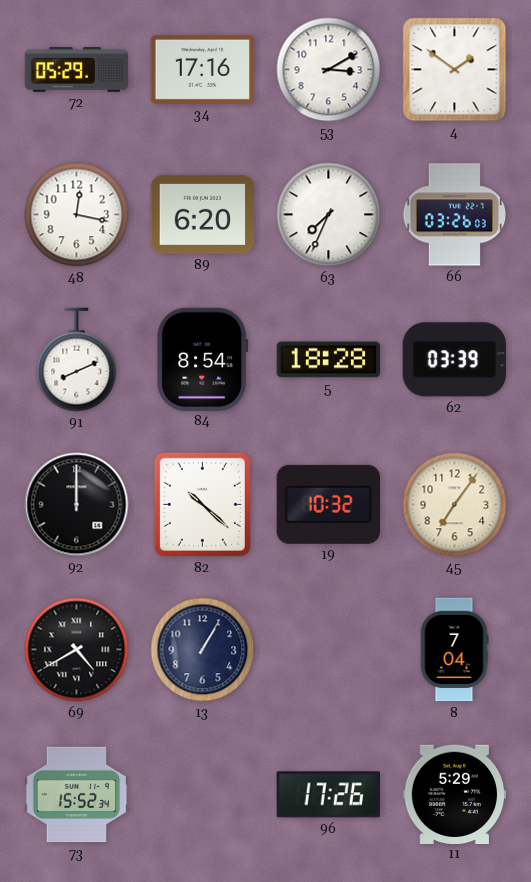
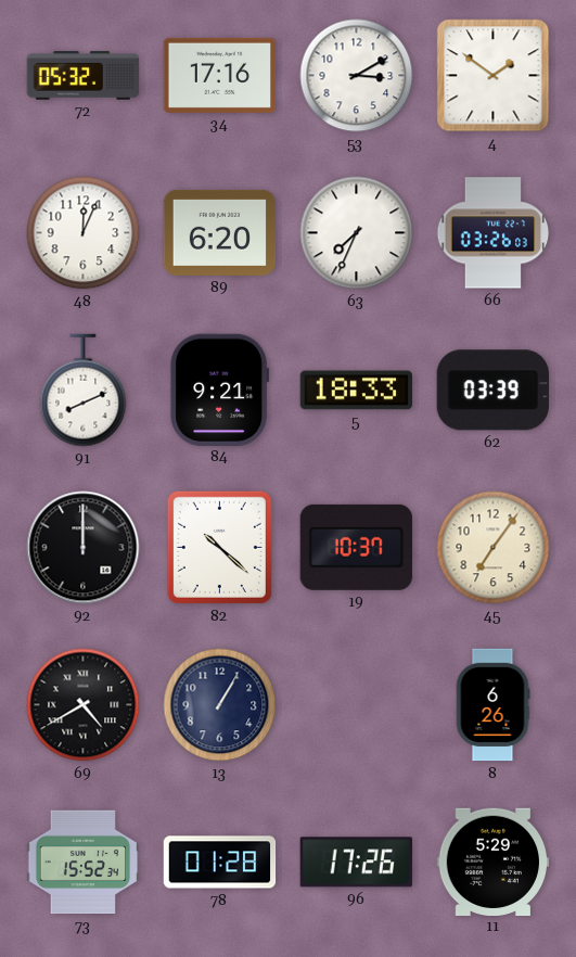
72: 05:29 -> 05:32
48: 12:17 -> 12:04
84: 8:54 -> 9:21
5: 18:28 -> 18:33
19: 10:32 -> 10:37
8: 7:04 -> 6:26
78: none -> 01:28
